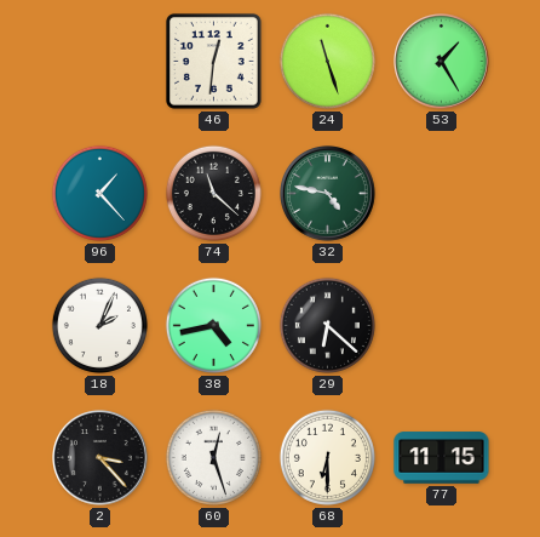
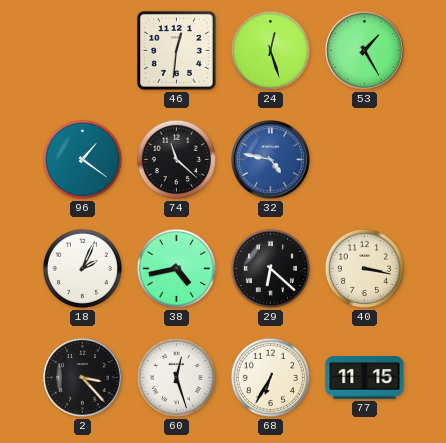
24: 11:27 -> 12:27
96: 1:23 -> 1:21
32 dial: green -> blue
40: none -> 3:17
68: 6:30 -> 6:35
